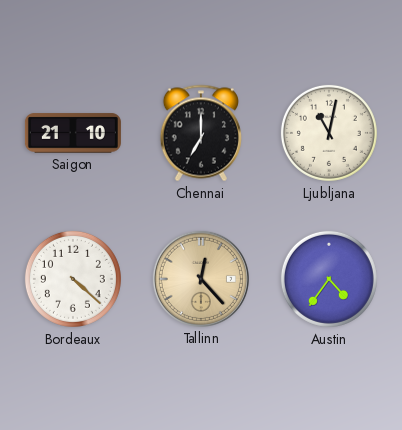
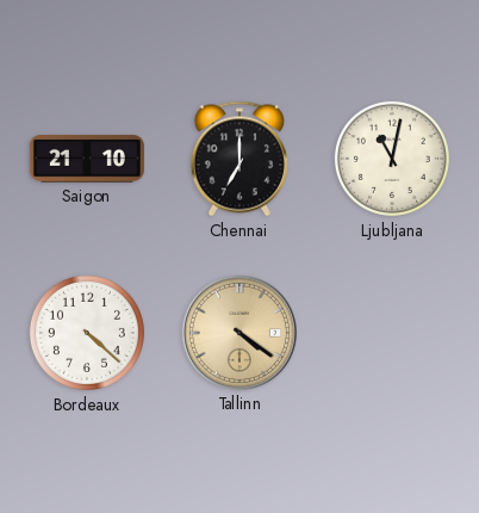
Tallinn: 12:23 -> 4:21
Austin: 4:36 -> none
